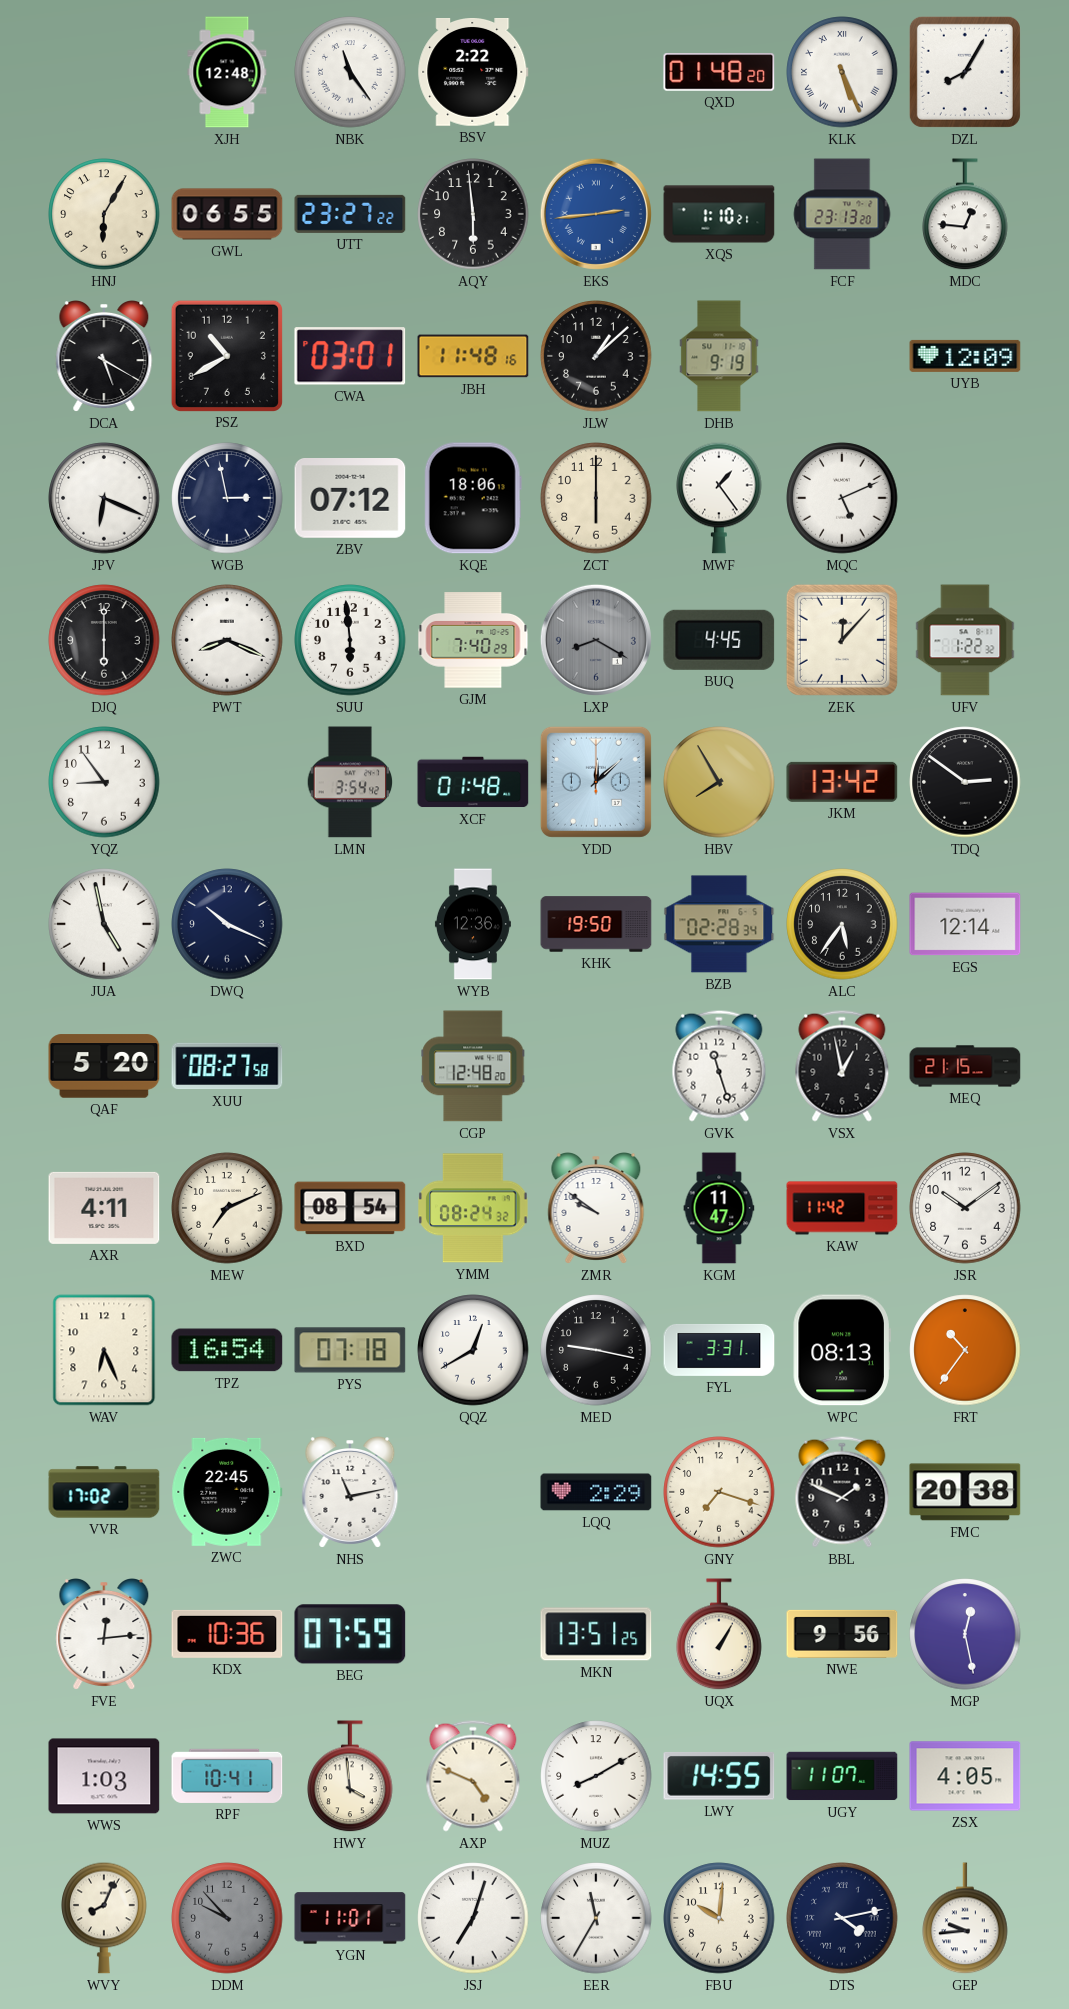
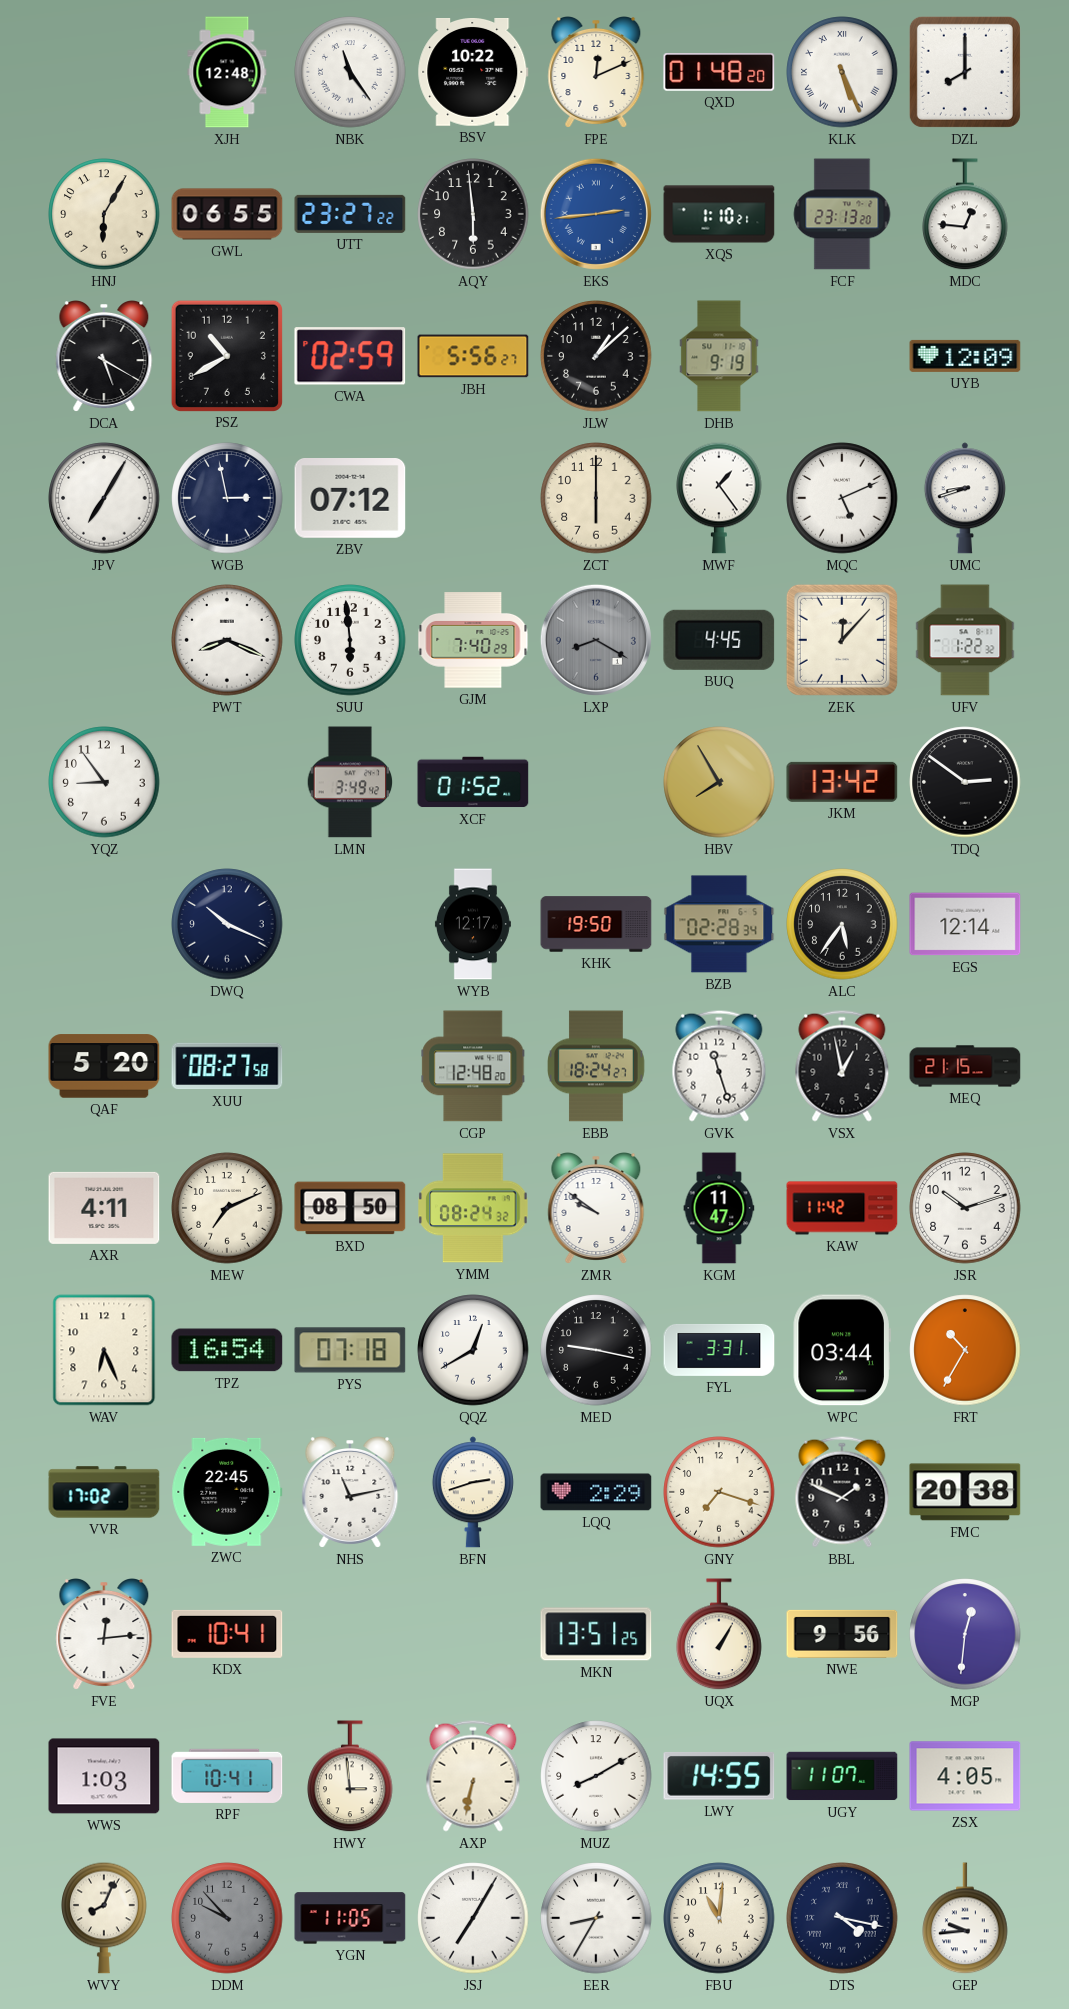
BSV: 2:22 -> 10:22
FPE: none -> 12:11
DZL: 8:05 -> 8:00
CWA: 03:01 -> 02:59
JBH: 11:48 -> 5:56
JPV: 6:19 -> 7:05
KQE: 18:06 -> none
UMC: none -> 8:42
DJQ: 6:00 -> none
LMN: 3:54 -> 3:49
XCF: 01:48 -> 01:52
YDD: 12:08 -> none
JUA: 4:58 -> none
WYB: 12:36 -> 12:17
EBB: none -> 18:24
BXD: 08:54 -> 08:50
JSR: 10:09 -> 10:12
WPC: 08:13 -> 03:44
FRT: 10:36 -> 10:35
BFN: none -> 2:42
KDX: 10:36 -> 10:41
BEG: 07:59 -> none
MGP: 12:28 -> 12:31
HWY: 3:59 -> 2:59
AXP: 4:49 -> 6:32
YGN: 11:01 -> 11:05
JSJ: 7:03 -> 7:05
EER: 11:35 -> 8:35
FBU: 10:01 -> 11:01
DTS: 4:13 -> 4:17
